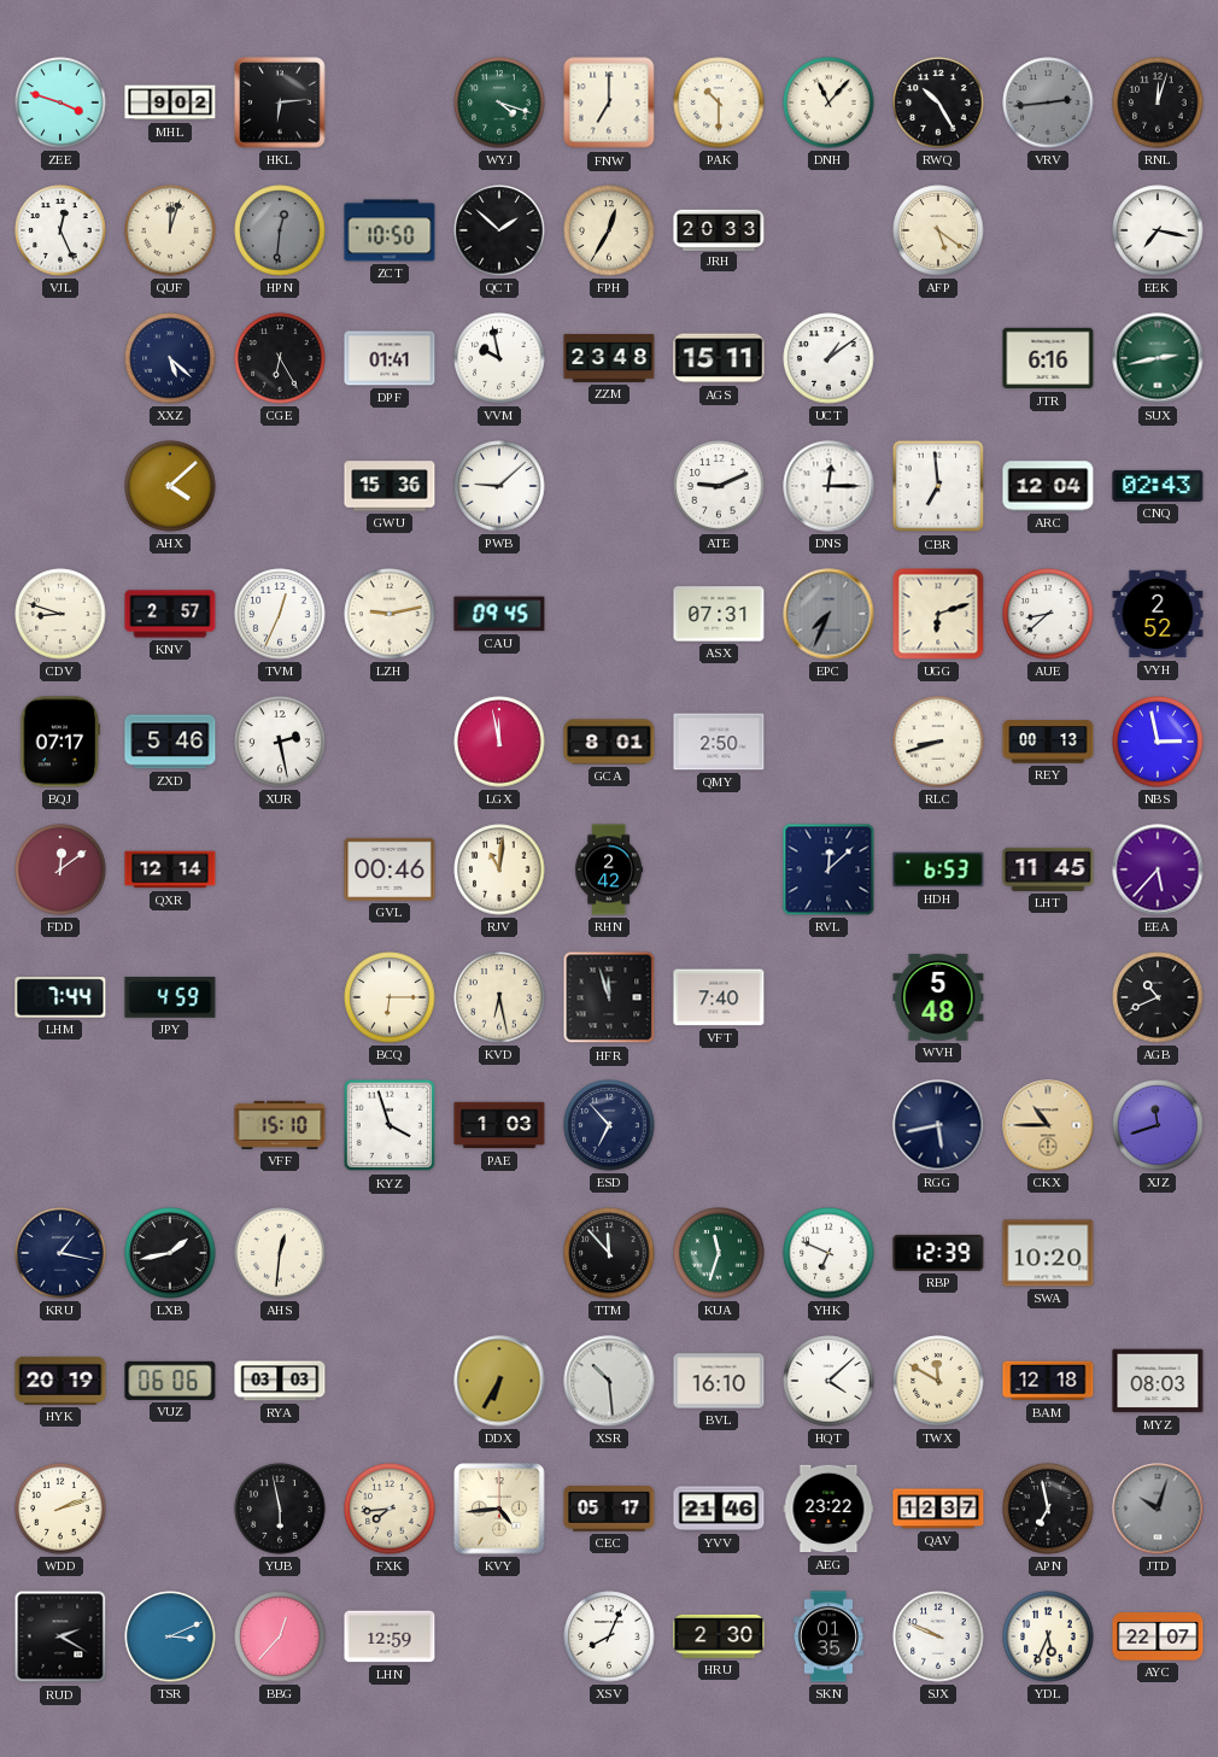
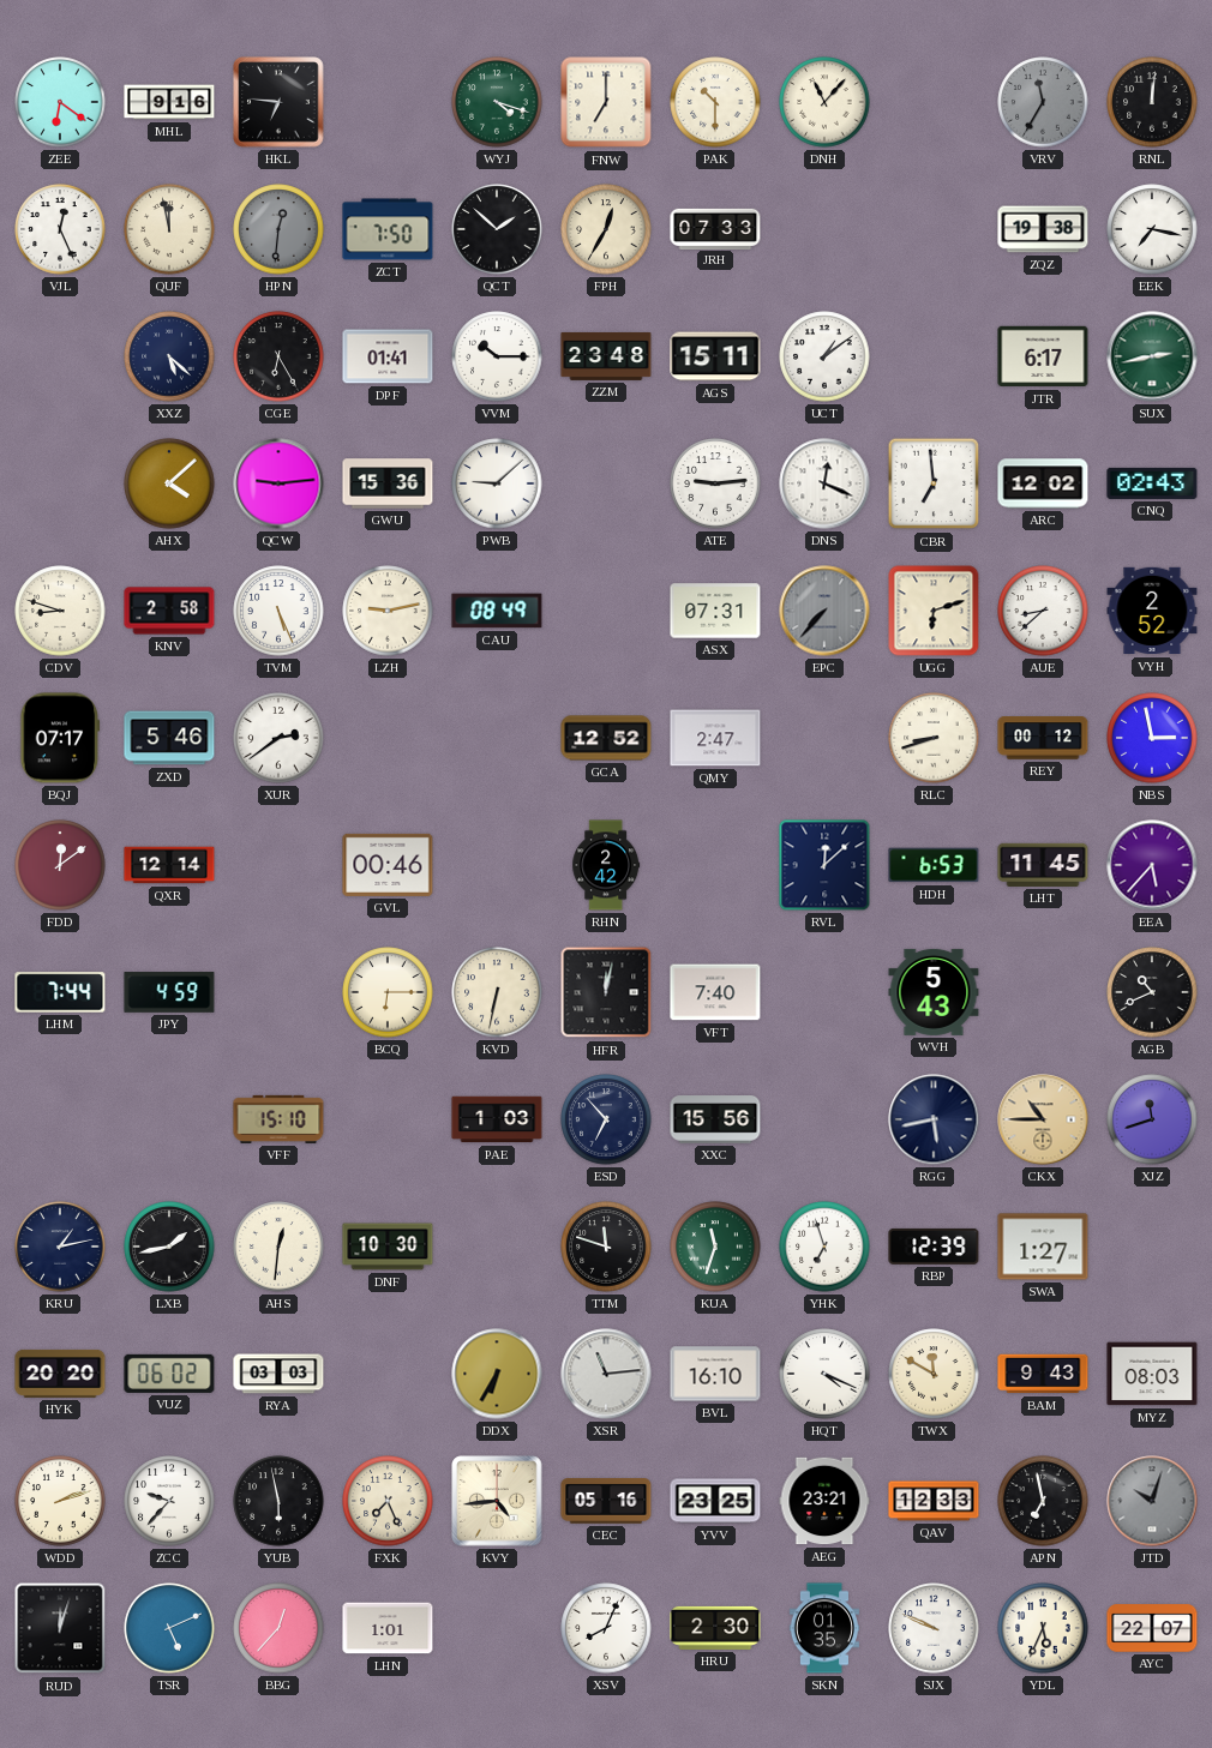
ZEE: 3:48 -> 6:21
MHL: 9:02 -> 9:16
HKL: 6:14 -> 6:46
RWQ: 10:25 -> none
VRV: 2:44 -> 11:35
RNL: 12:03 -> 12:01
QUF: 12:03 -> 11:58
ZCT: 10:50 -> 7:50
JRH: 20:33 -> 07:33
AFP: 5:21 -> none
ZQZ: none -> 19:38
VVM: 9:58 -> 10:15
JTR: 6:16 -> 6:17
QCW: none -> 9:14
ATE: 9:11 -> 9:14
DNS: 12:15 -> 12:19
ARC: 12:04 -> 12:02
KNV: 2:57 -> 2:58
TVM: 12:34 -> 5:26
CAU: 09:45 -> 08:49
EPC: 7:34 -> 7:37
XUR: 2:28 -> 2:39
LGX: 11:58 -> none
GCA: 8:01 -> 12:52
QMY: 2:50 -> 2:47
REY: 00:13 -> 00:12
RJV: 11:01 -> none
KVD: 6:28 -> 6:32
HFR: 11:57 -> 12:02
WVH: 5:48 -> 5:43
KYZ: 3:57 -> none
XXC: none -> 15:56
KRU: 1:17 -> 1:13
DNF: none -> 10:30
TTM: 11:53 -> 11:48
YHK: 6:49 -> 6:57
SWA: 10:20 -> 1:27
HYK: 20:19 -> 20:20
VUZ: 06:06 -> 06:02
XSR: 10:29 -> 11:14
HQT: 4:08 -> 4:19
BAM: 12:18 -> 9:43
ZCC: none -> 9:37
FXK: 7:44 -> 7:26
CEC: 05:17 -> 05:16
YVV: 21:46 -> 23:25
AEG: 23:22 -> 23:21
QAV: 12:37 -> 12:33
RUD: 2:20 -> 12:03
TSR: 3:11 -> 5:11
LHN: 12:59 -> 1:01
